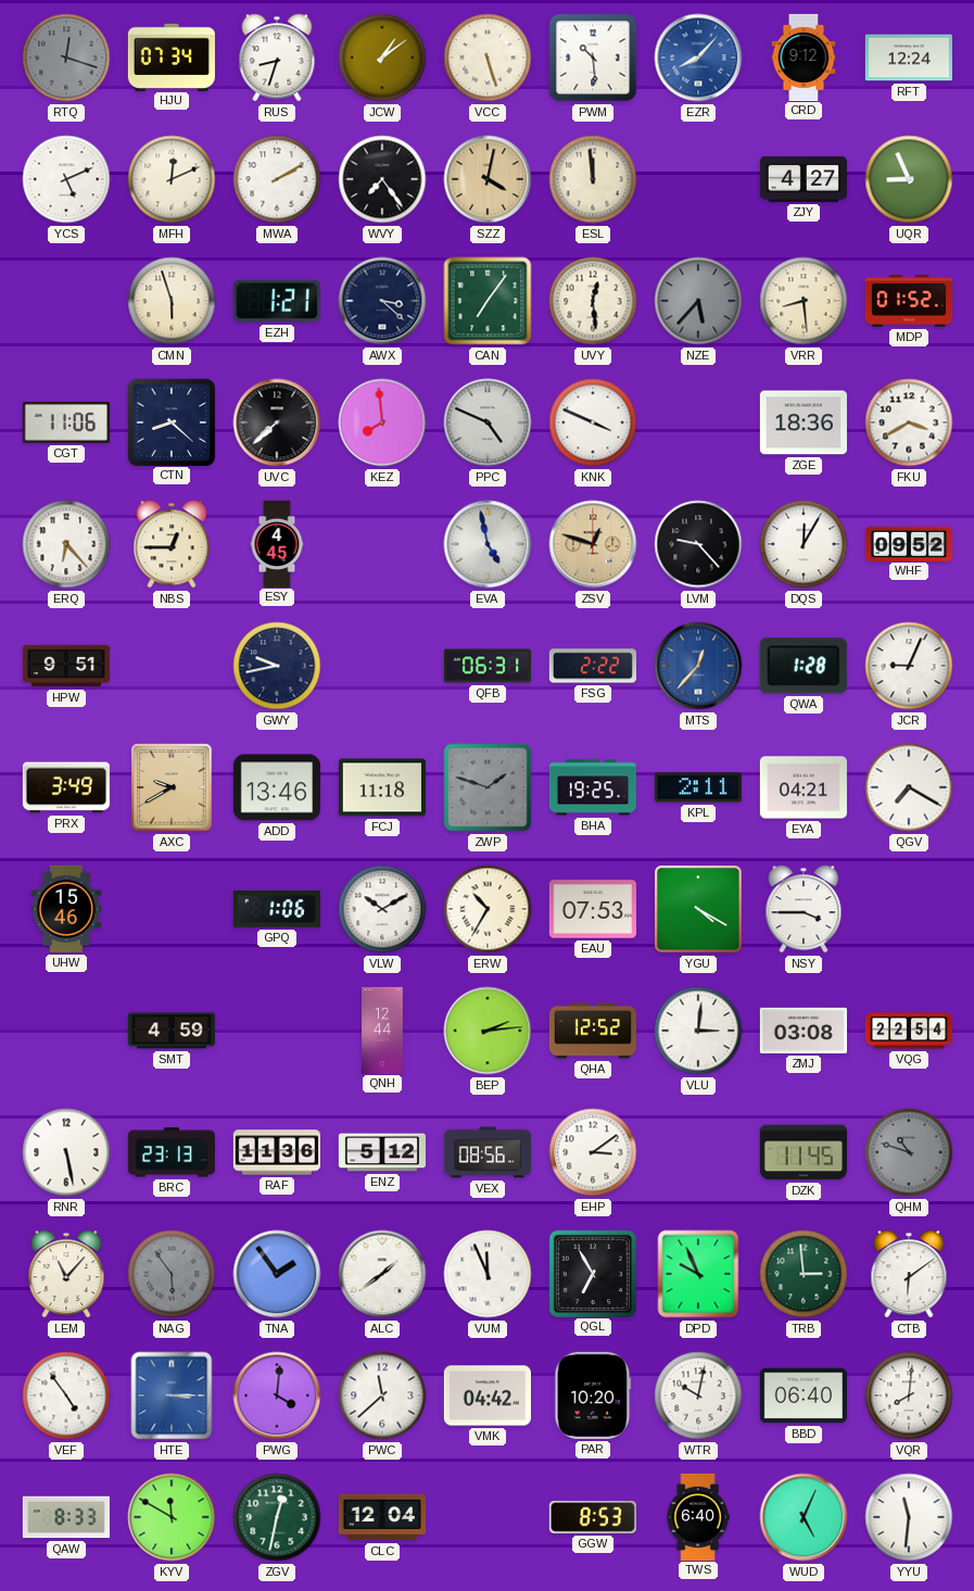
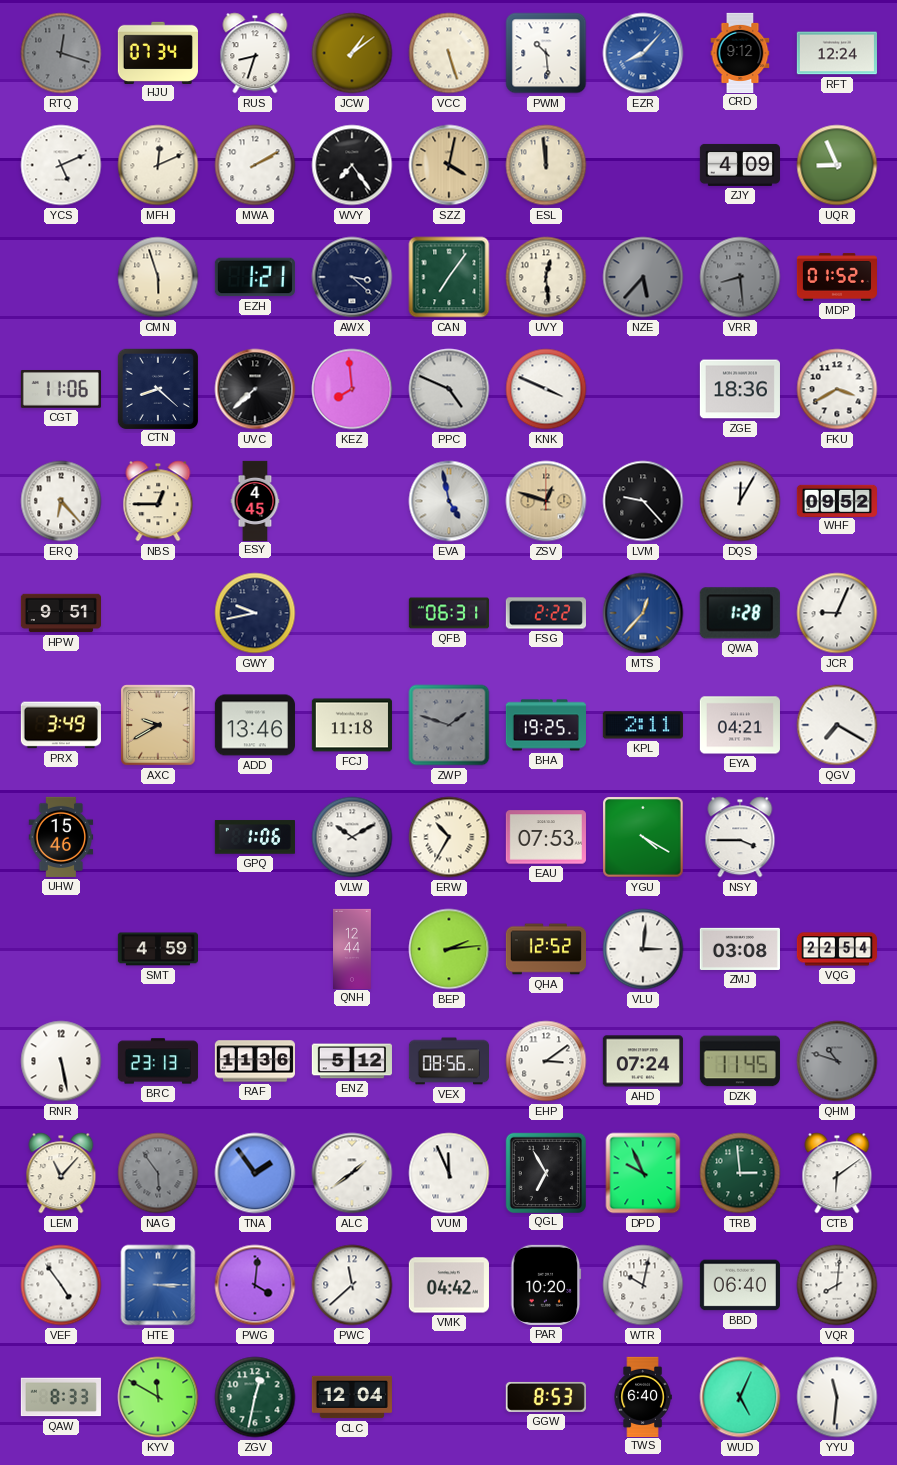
ZJY: 4:27 -> 4:09
VRR dial: cream -> grey
AHD: none -> 07:24
